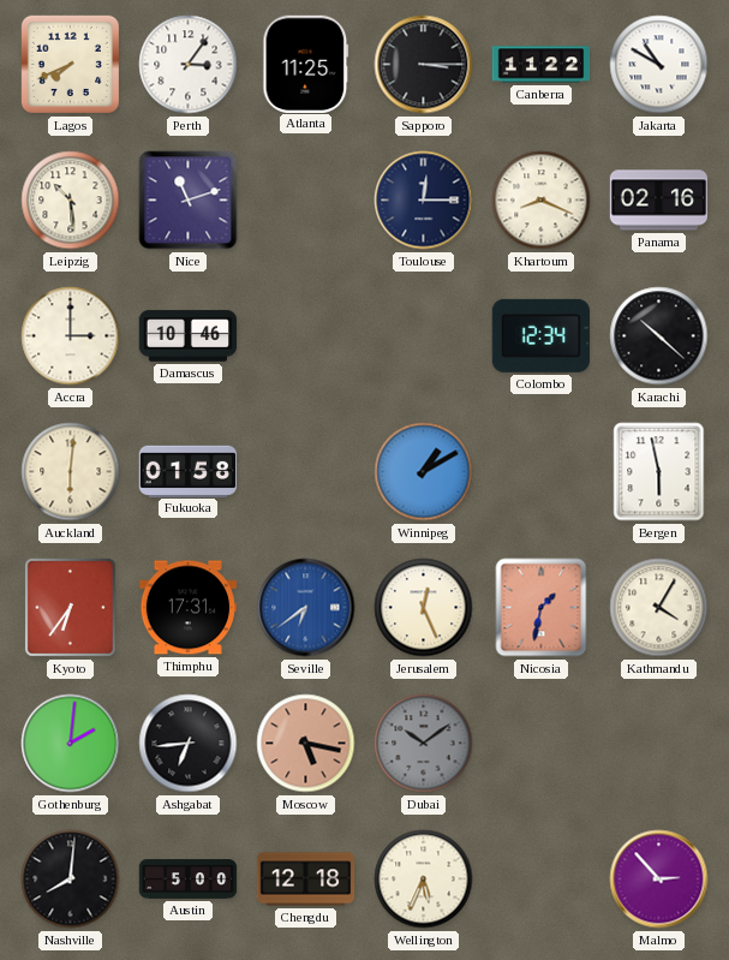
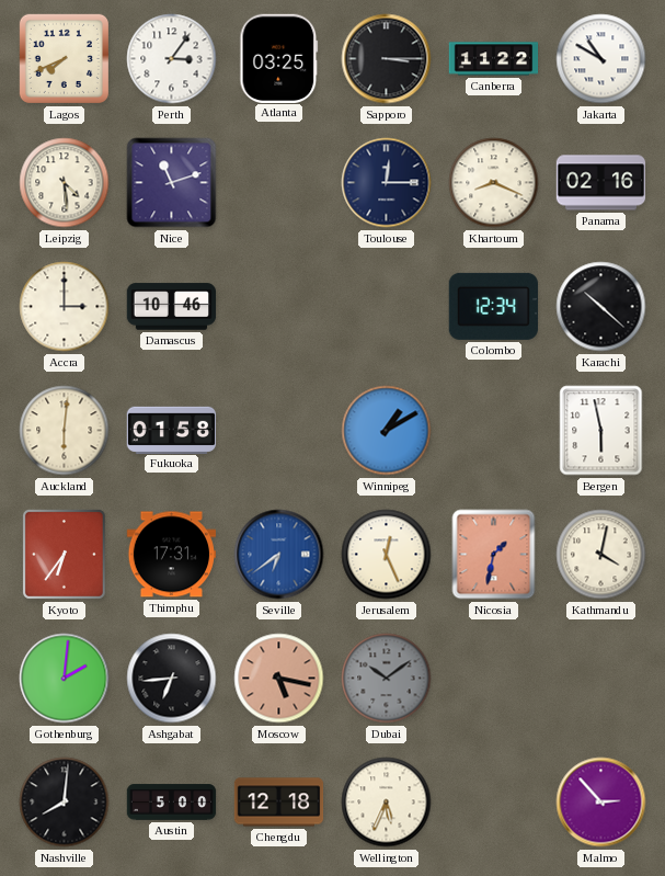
Atlanta: 11:25 -> 03:25
Leipzig: 10:29 -> 4:29
Kathmandu: 4:05 -> 4:02
